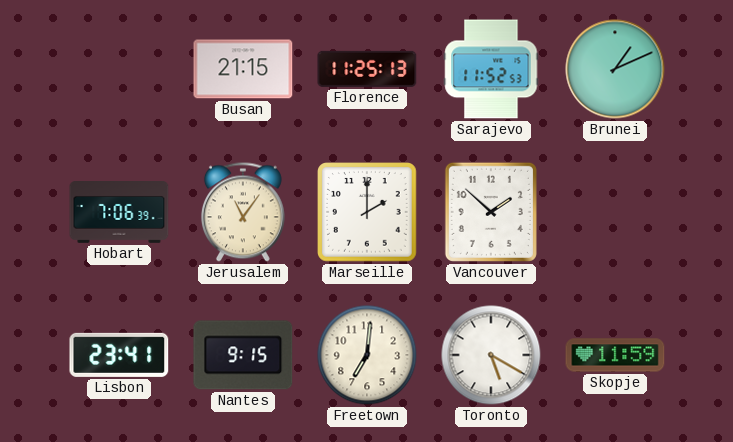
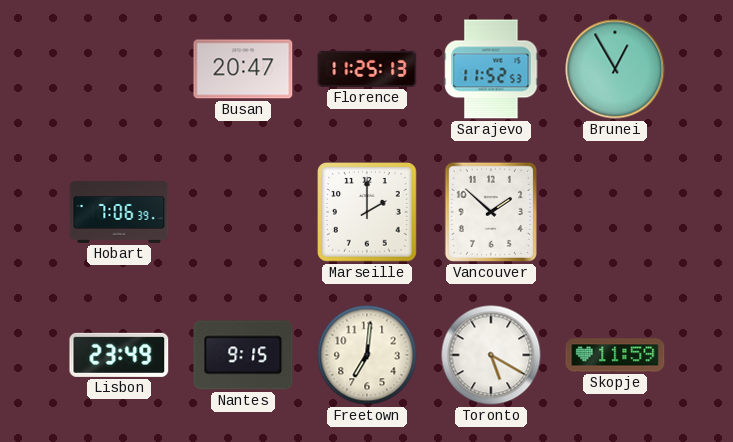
Busan: 21:15 -> 20:47
Brunei: 1:11 -> 12:55
Jerusalem: 11:06 -> none
Lisbon: 23:41 -> 23:49
